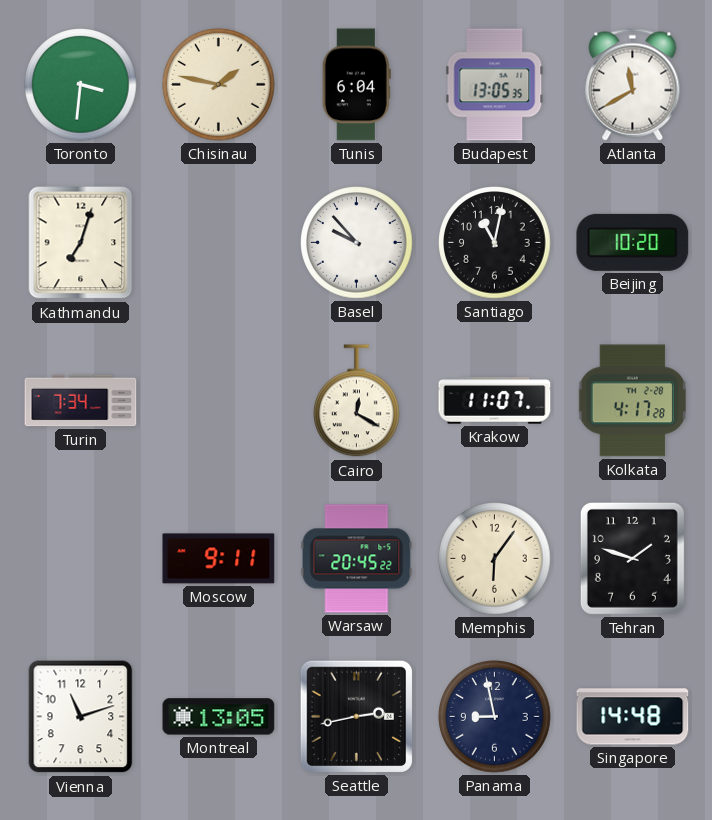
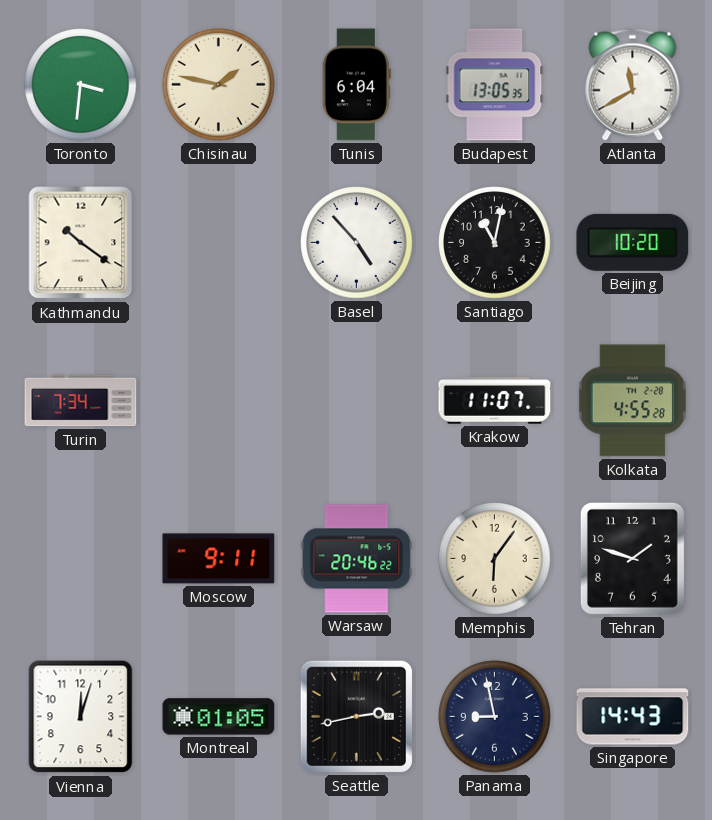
Kathmandu: 7:03 -> 10:21
Basel: 9:53 -> 4:53
Cairo: 12:20 -> none
Kolkata: 4:17 -> 4:55
Warsaw: 20:45 -> 20:46
Vienna: 11:12 -> 12:03
Montreal: 13:05 -> 01:05
Singapore: 14:48 -> 14:43
